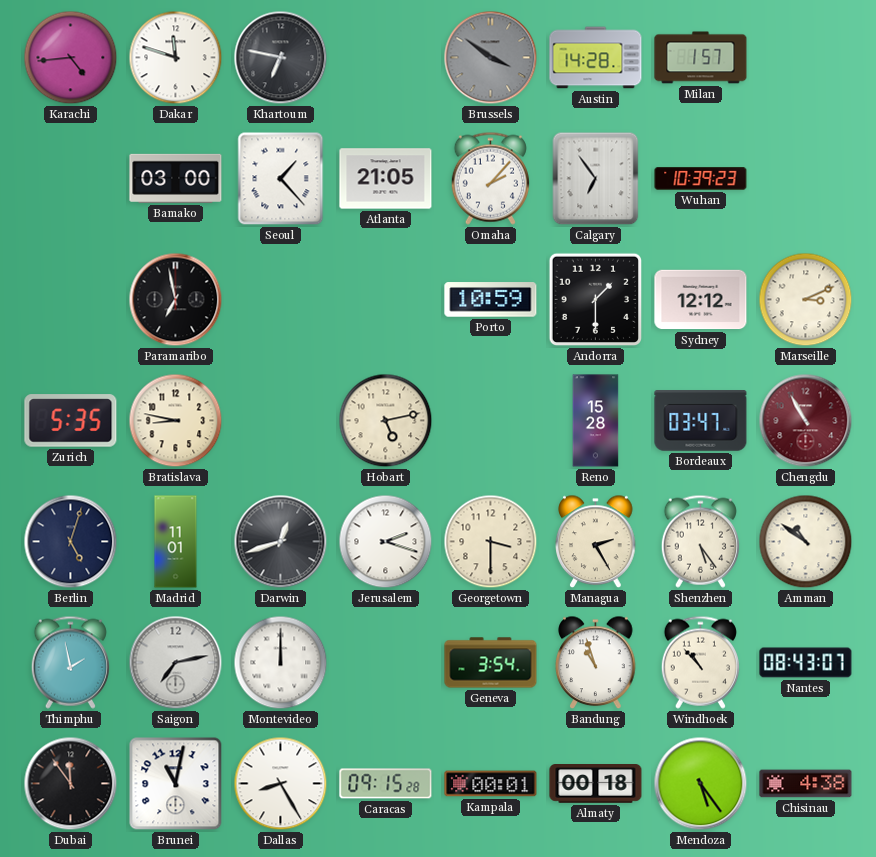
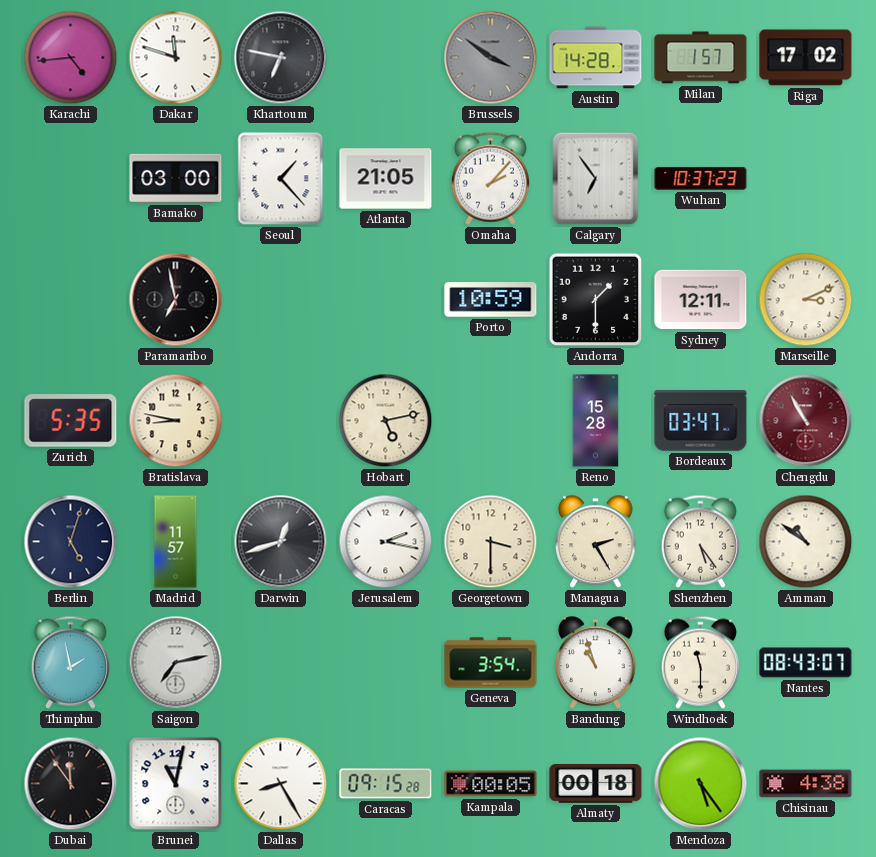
Riga: none -> 17:02
Wuhan: 10:39 -> 10:37
Sydney: 12:12 -> 12:11
Madrid: 11:01 -> 11:57
Jerusalem: 2:18 -> 2:17
Montevideo: 12:00 -> none
Windhoek: 10:53 -> 11:30
Kampala: 00:01 -> 00:05
